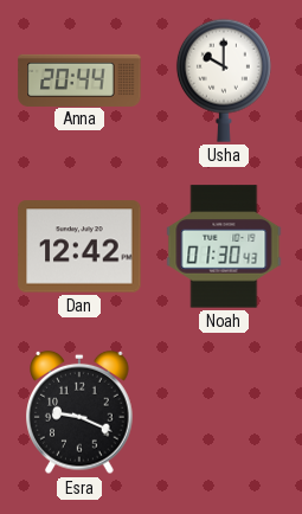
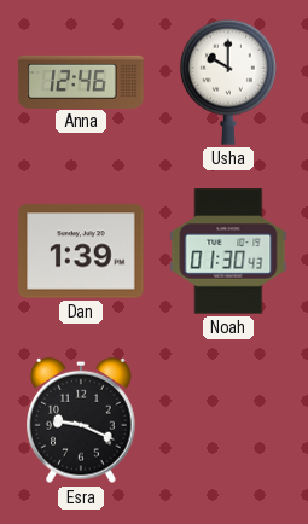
Anna: 20:44 -> 12:46
Dan: 12:42 -> 1:39
